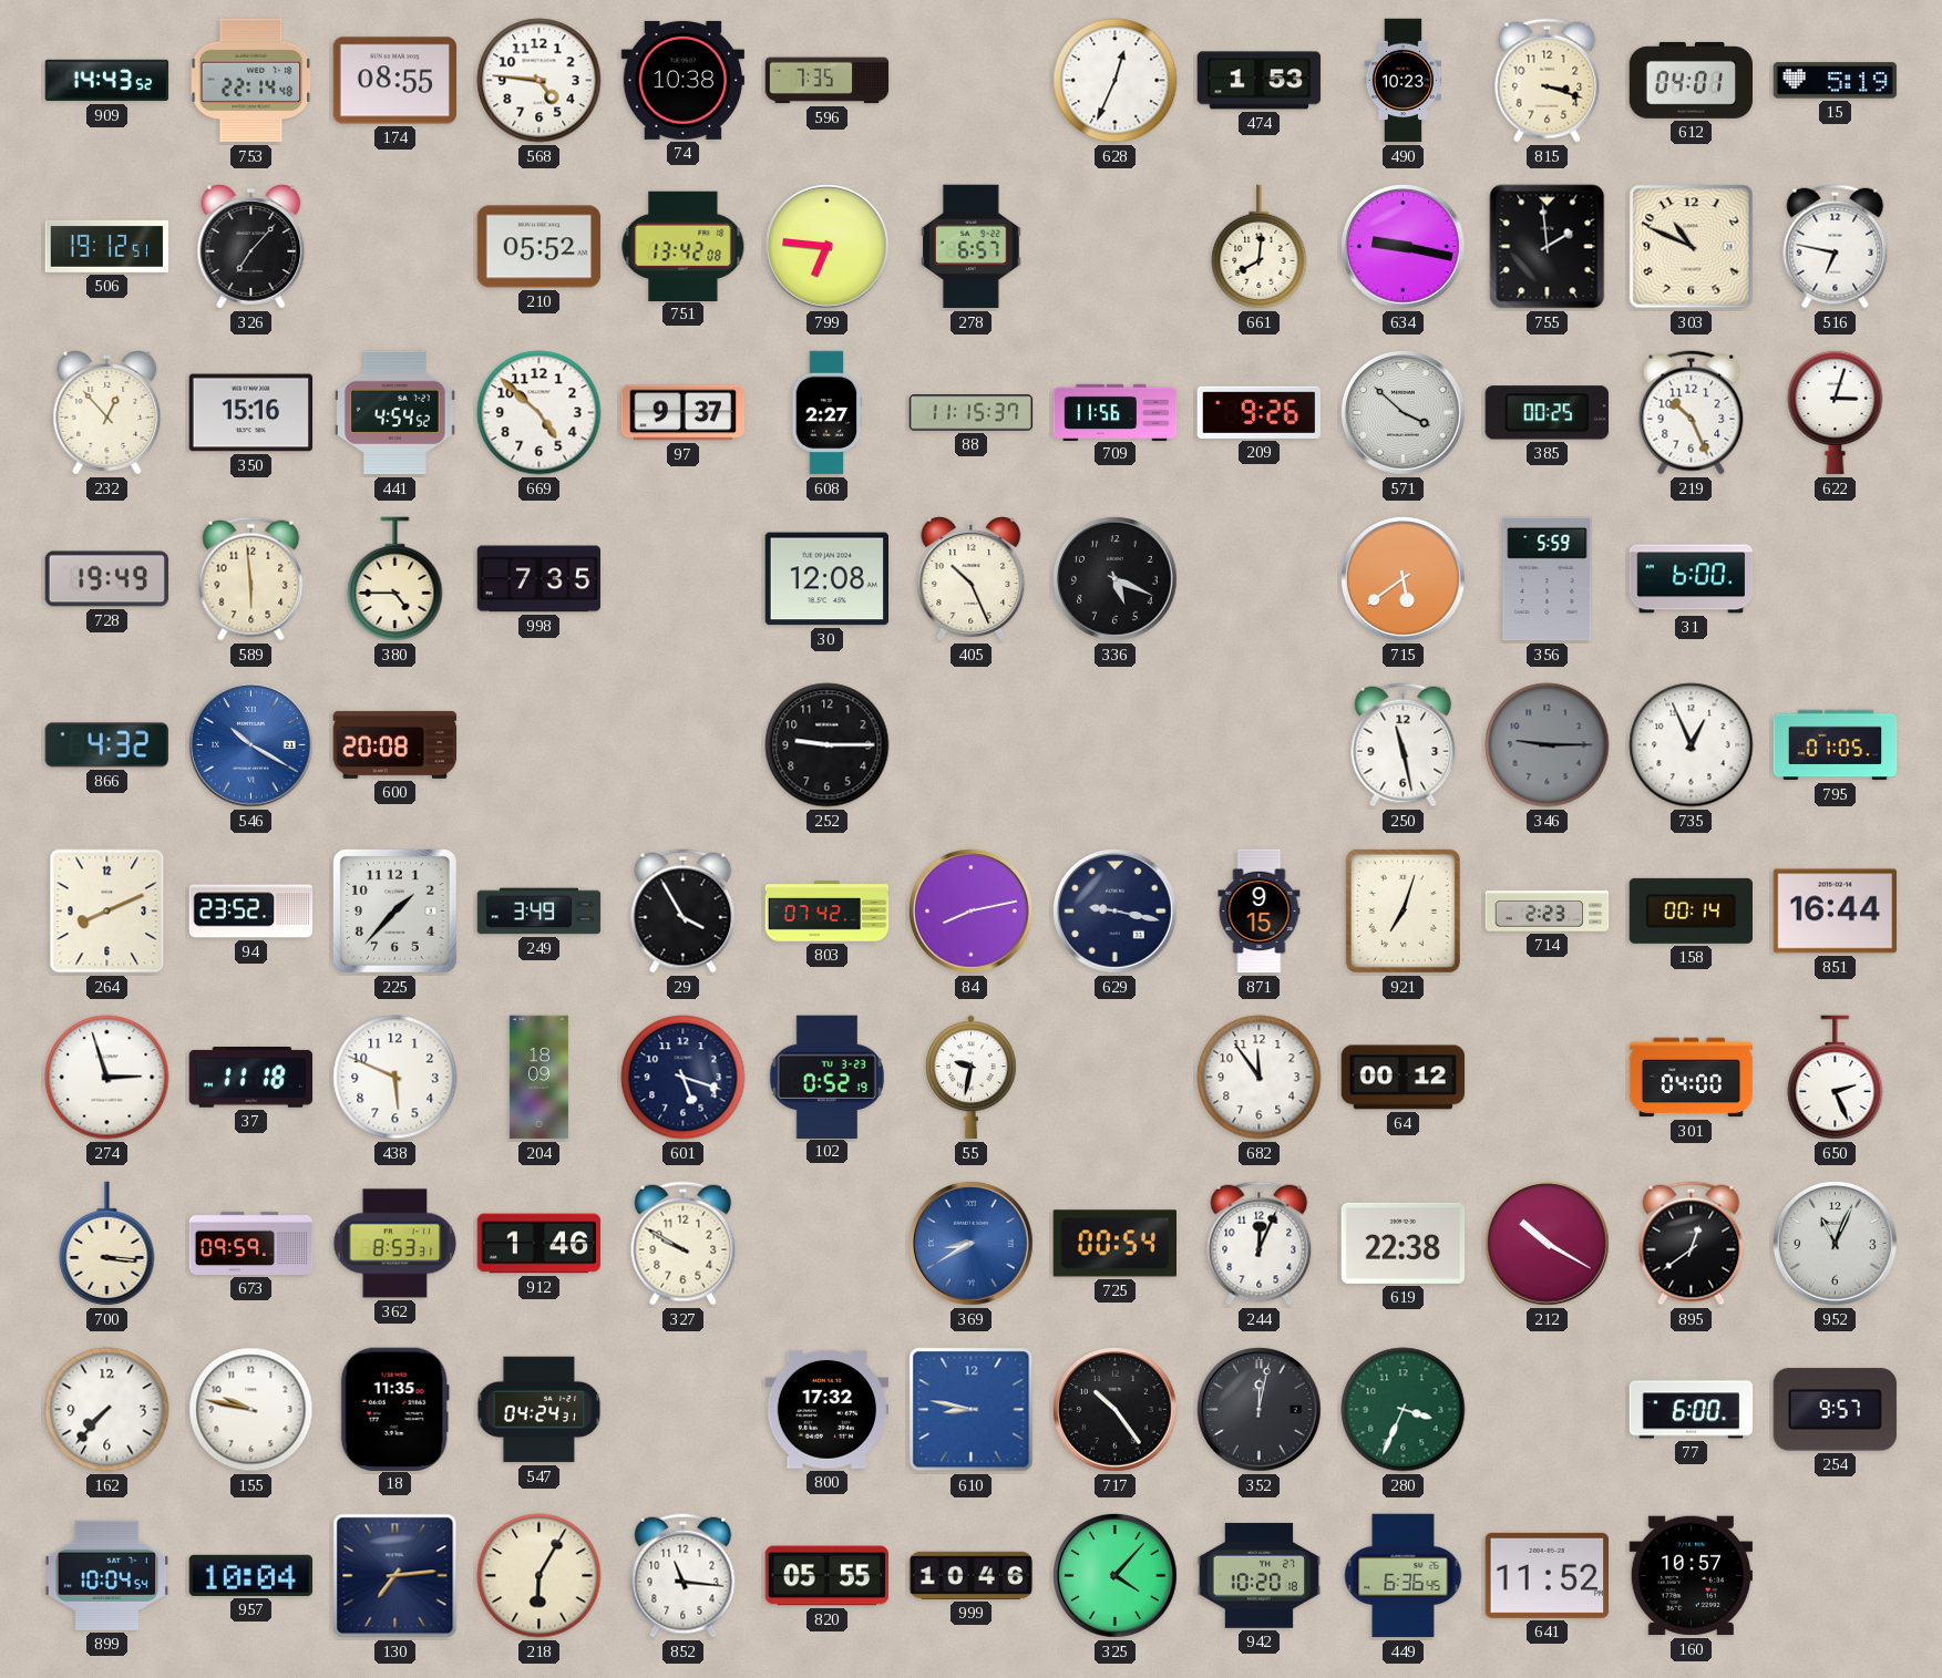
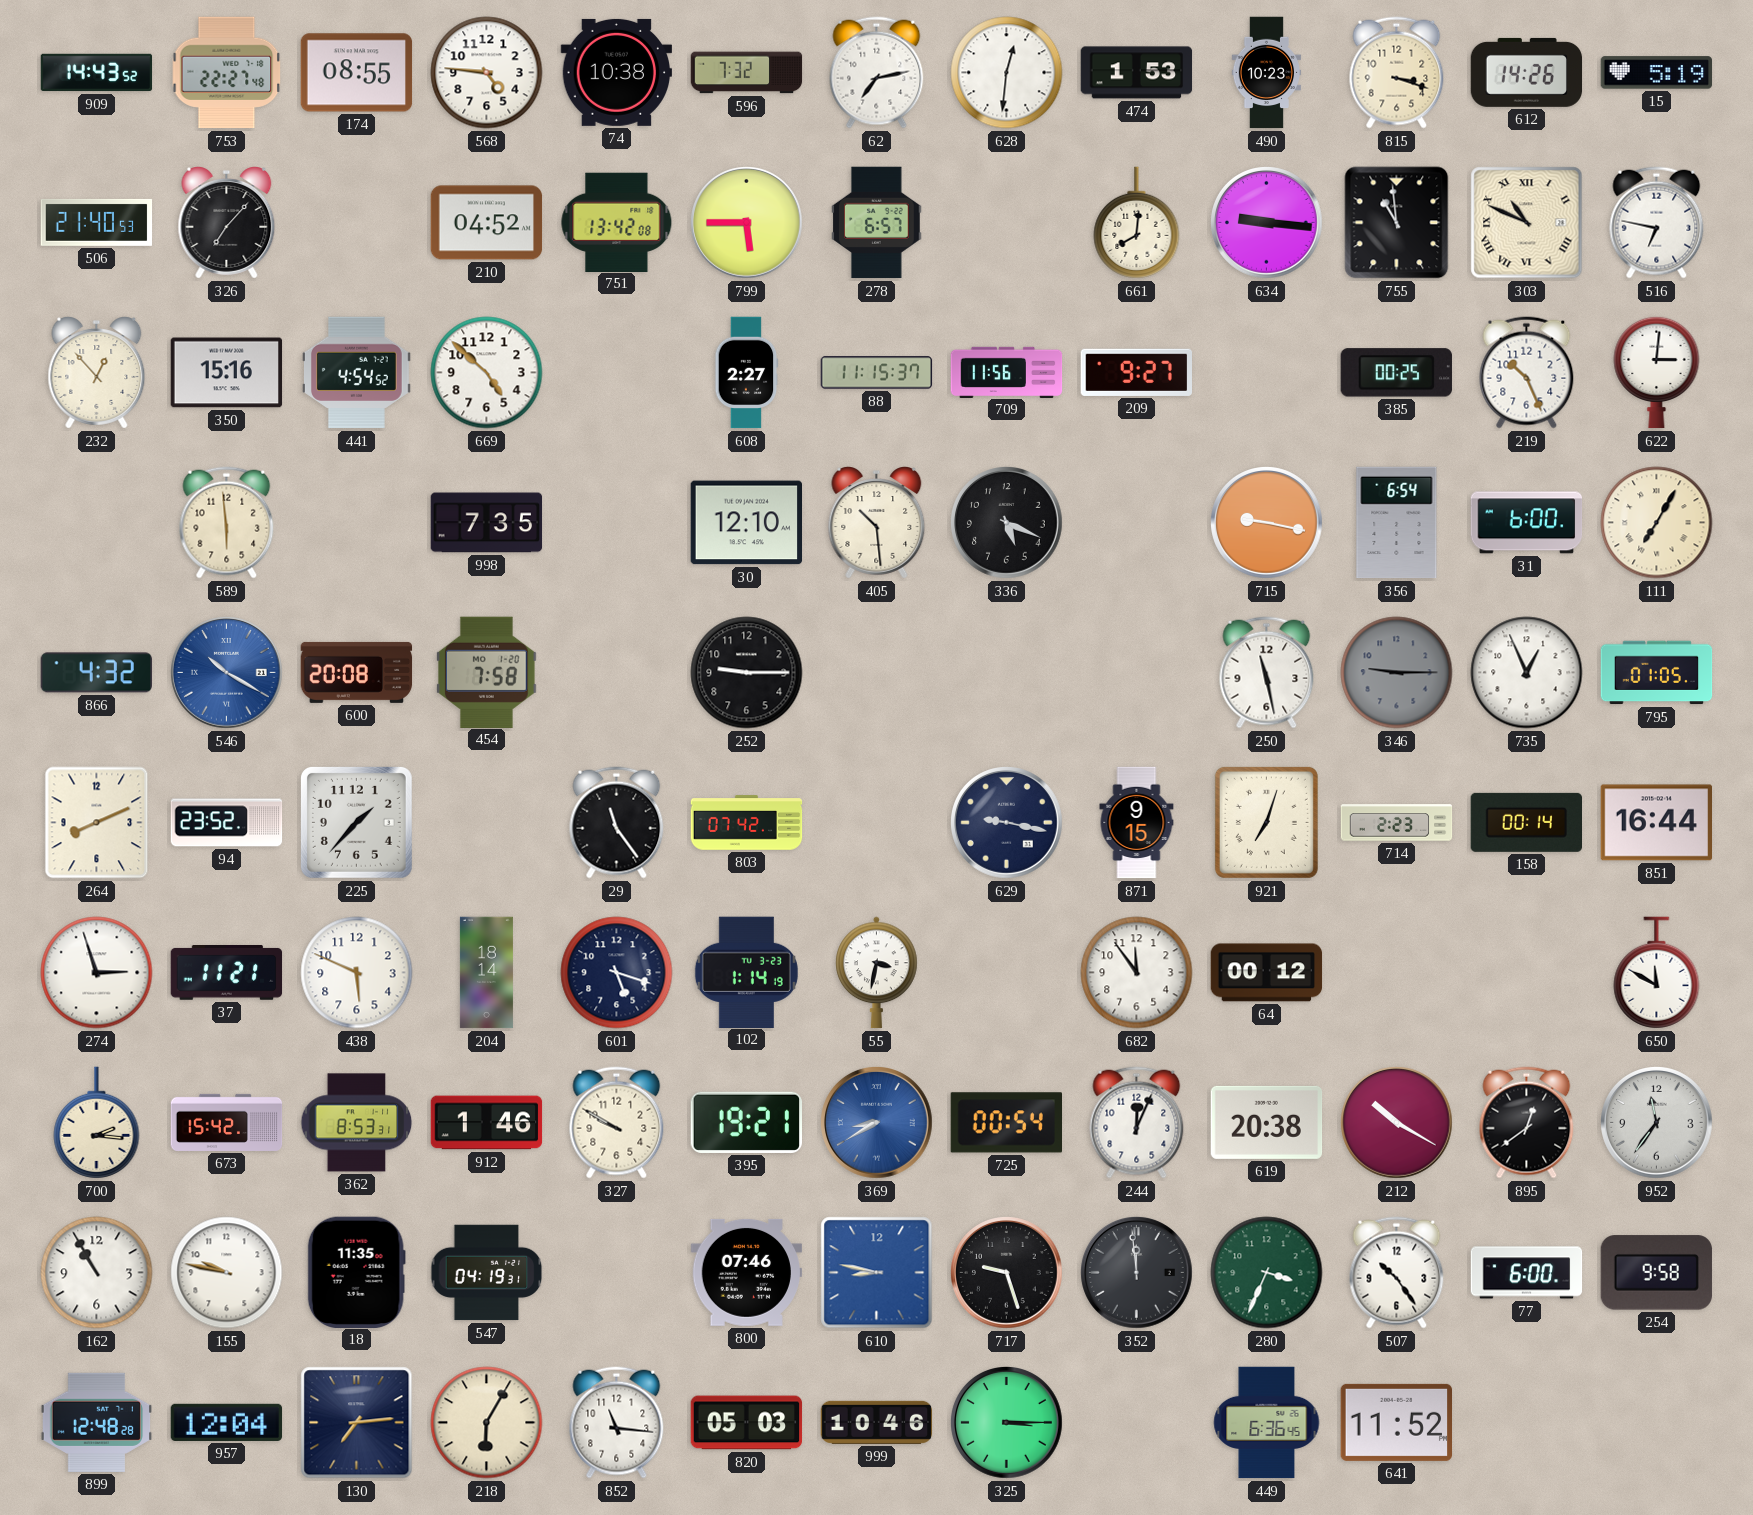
753: 22:14 -> 22:27
596: 7:35 -> 7:32
62: none -> 7:13
628: 12:34 -> 12:31
612: 04:01 -> 14:26
506: 19:12 -> 21:40
210: 05:52 -> 04:52
799: 6:46 -> 5:45
634: 9:17 -> 9:16
755: 1:59 -> 10:59
303 numerals: Arabic -> Roman
97: 9:37 -> none
209: 9:26 -> 9:27
571: 3:52 -> none
622: 3:03 -> 3:01
728: 19:49 -> none
380: 4:45 -> none
30: 12:08 -> 12:10
405: 10:26 -> 10:29
715: 5:39 -> 9:17
356: 5:59 -> 6:54
111: none -> 7:05
454: none -> 7:58
249: 3:49 -> none
29: 3:55 -> 11:24
84: 8:13 -> none
37: 11:18 -> 11:21
204: 18:09 -> 18:14
102: 0:52 -> 1:14
55: 9:32 -> 3:32
301: 04:00 -> none
650: 2:26 -> 11:50
700: 3:16 -> 2:16
673: 09:59 -> 15:42
395: none -> 19:21
619: 22:38 -> 20:38
952: 11:04 -> 11:36
162: 7:37 -> 10:55
547: 04:24 -> 04:19
800: 17:32 -> 07:46
717: 10:24 -> 9:27
352: 12:02 -> 11:59
507: none -> 10:24
254: 9:57 -> 9:58
899: 10:04 -> 12:48
957: 10:04 -> 12:04
820: 05:55 -> 05:03
325: 4:07 -> 3:15
942: 10:20 -> none
160: 10:57 -> none
